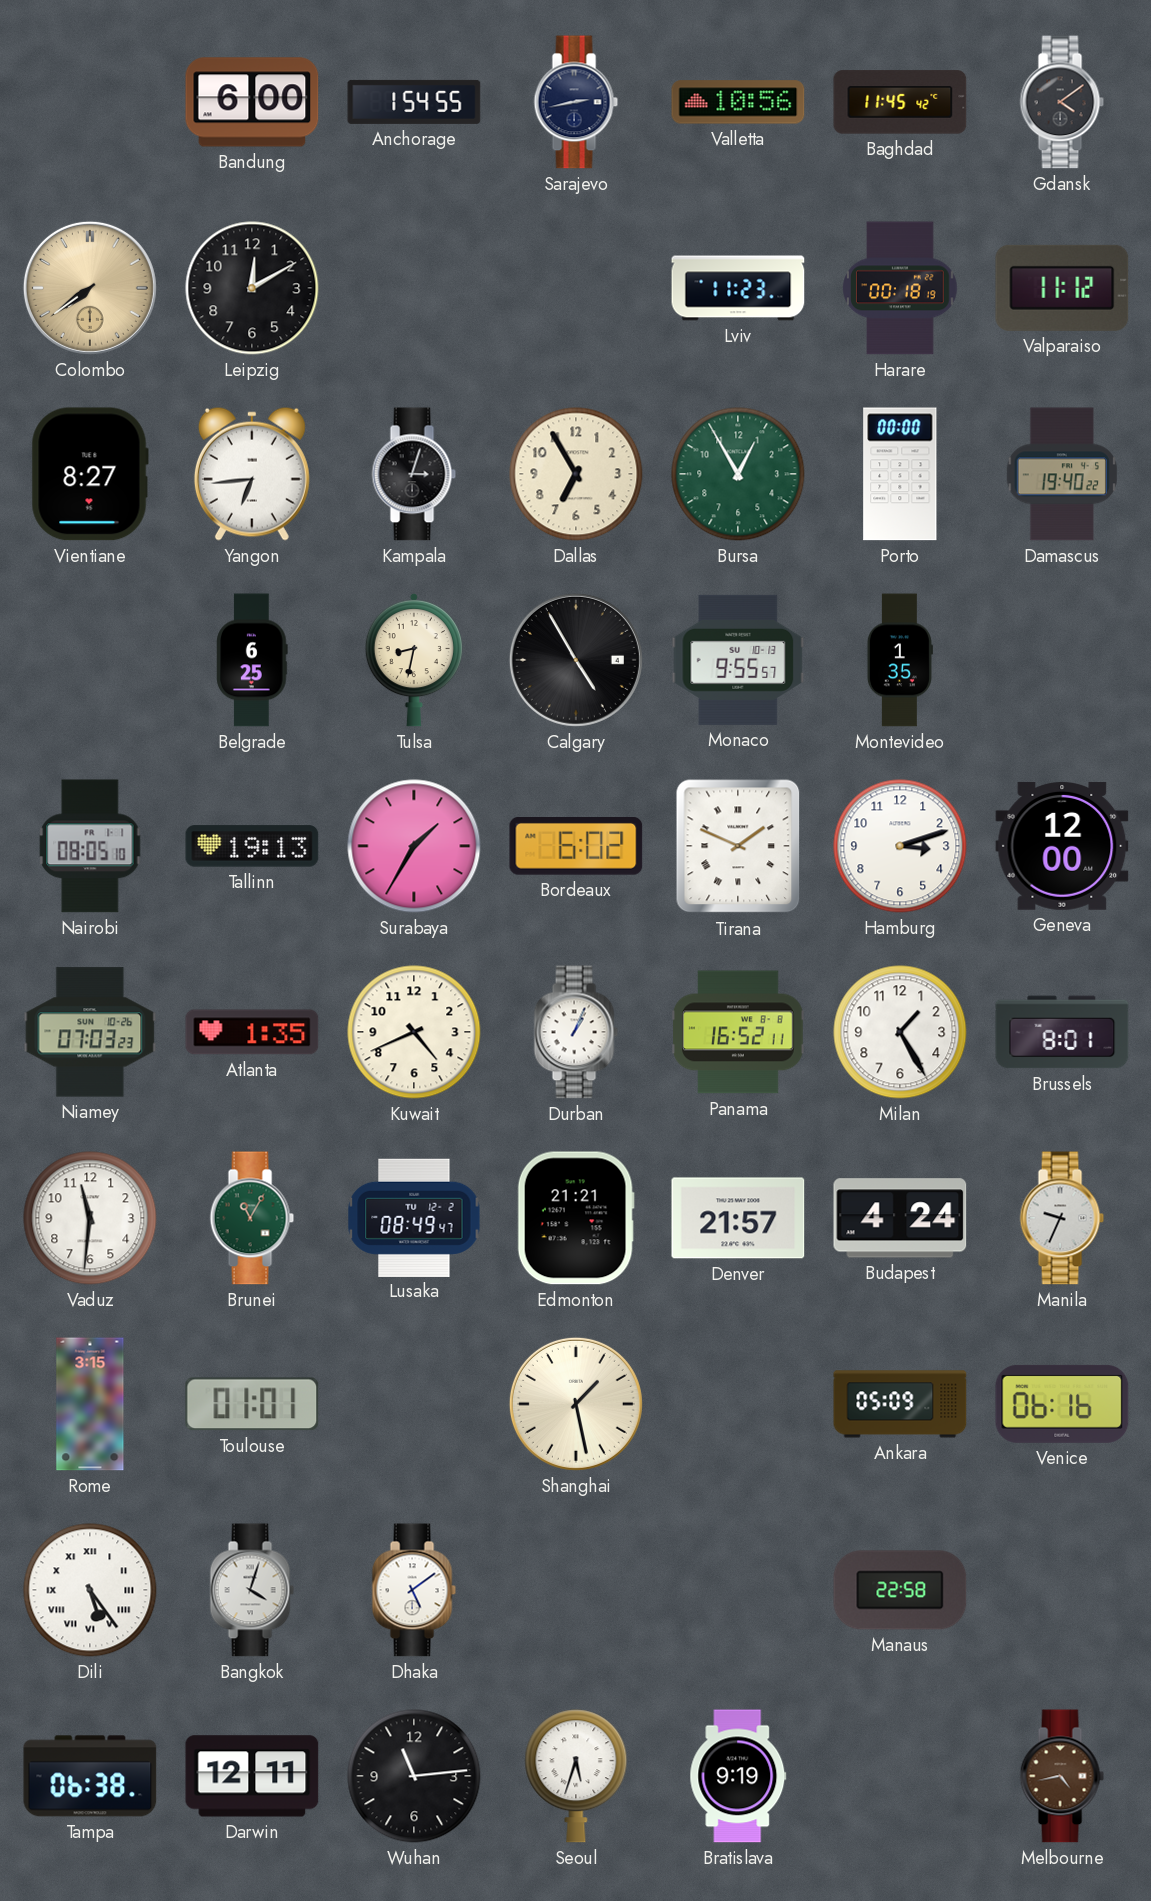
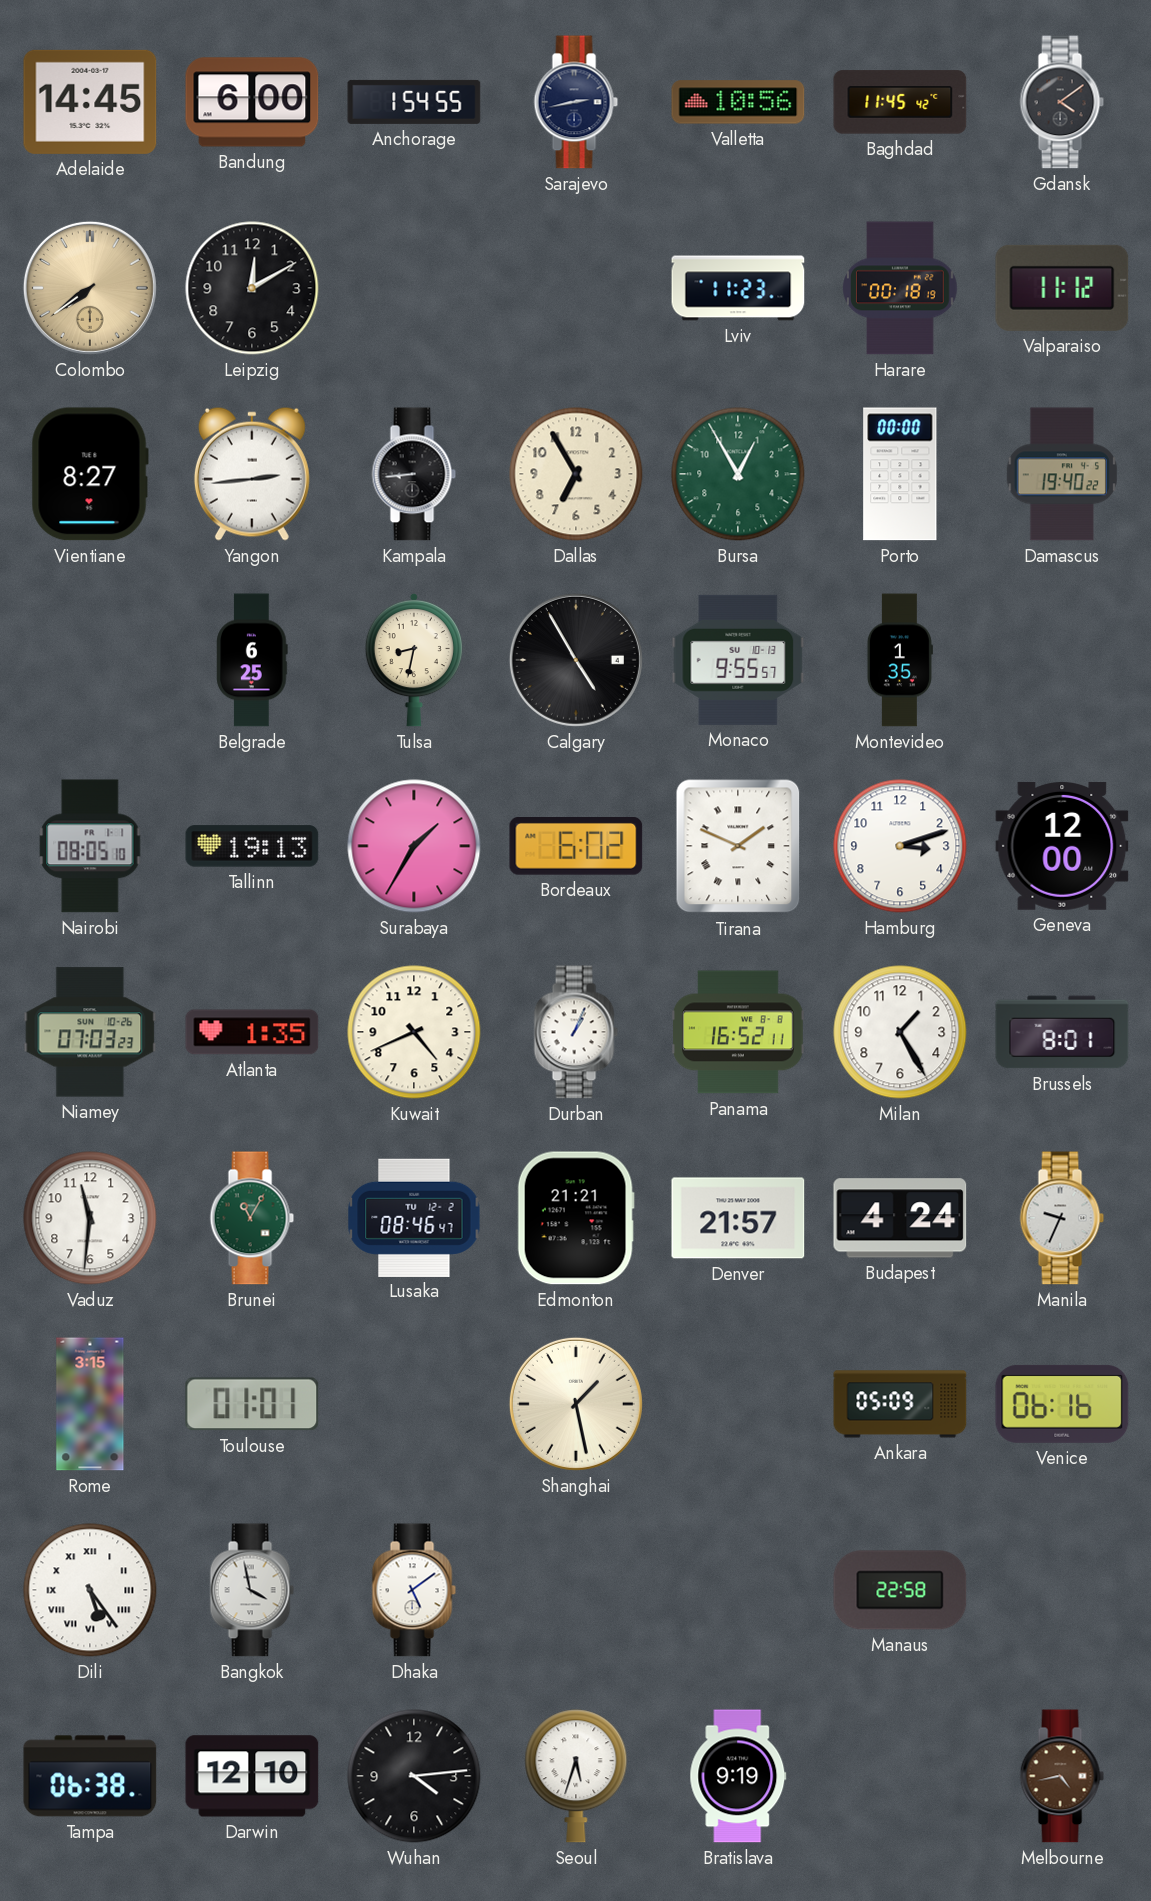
Adelaide: none -> 14:45
Yangon: 6:44 -> 2:44
Kampala: 3:03 -> 8:44
Lusaka: 08:49 -> 08:46
Bangkok: 4:03 -> 3:58
Darwin: 12:11 -> 12:10
Wuhan: 11:14 -> 4:14
